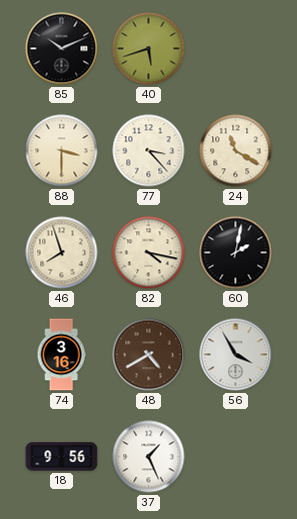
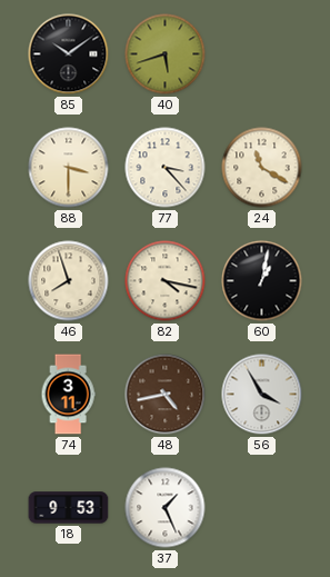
85: 10:11 -> 10:09
60: 2:02 -> 1:02
74: 3:16 -> 3:11
48: 4:40 -> 4:43
18: 9:56 -> 9:53
